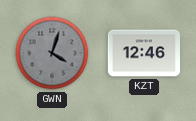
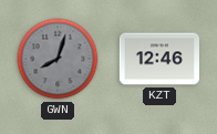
GWN: 4:03 -> 8:03
